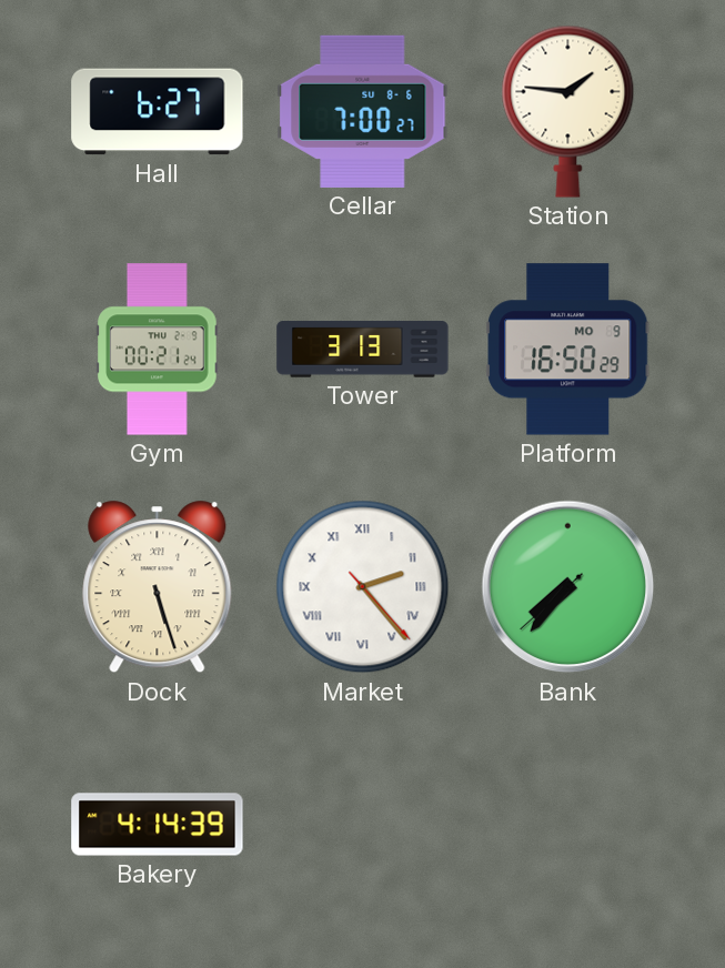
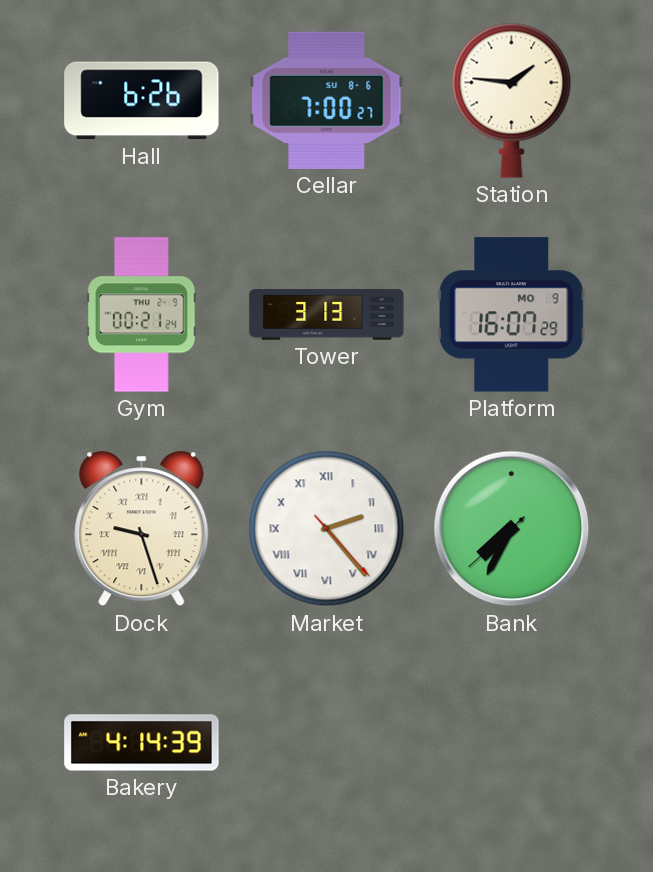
Hall: 6:27 -> 6:26
Platform: 16:50 -> 16:07
Dock: 5:27 -> 9:27
Bank: 7:36 -> 7:34
